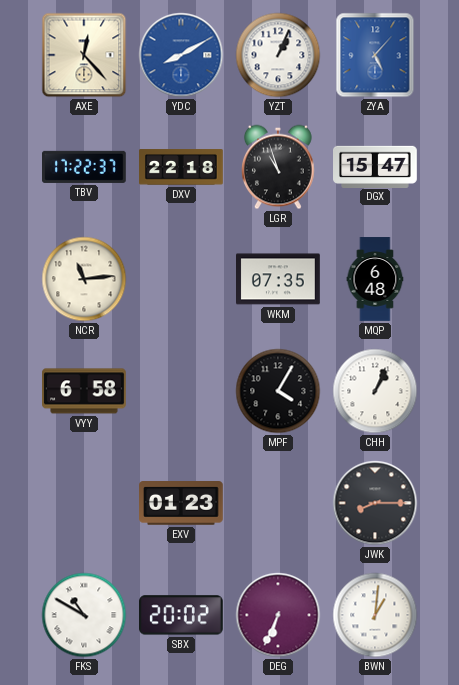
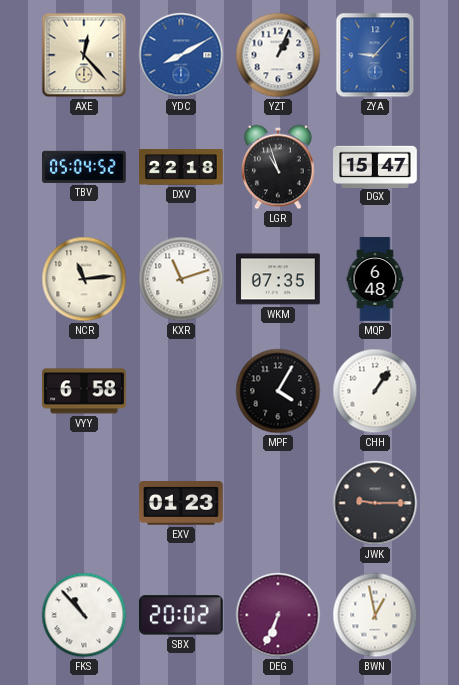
ZYA: 5:07 -> 9:07
TBV: 17:22 -> 05:04
KXR: none -> 11:12
CHH: 1:04 -> 1:06
JWK: 8:15 -> 9:15
FKS: 10:50 -> 10:53
BWN: 1:01 -> 12:58
